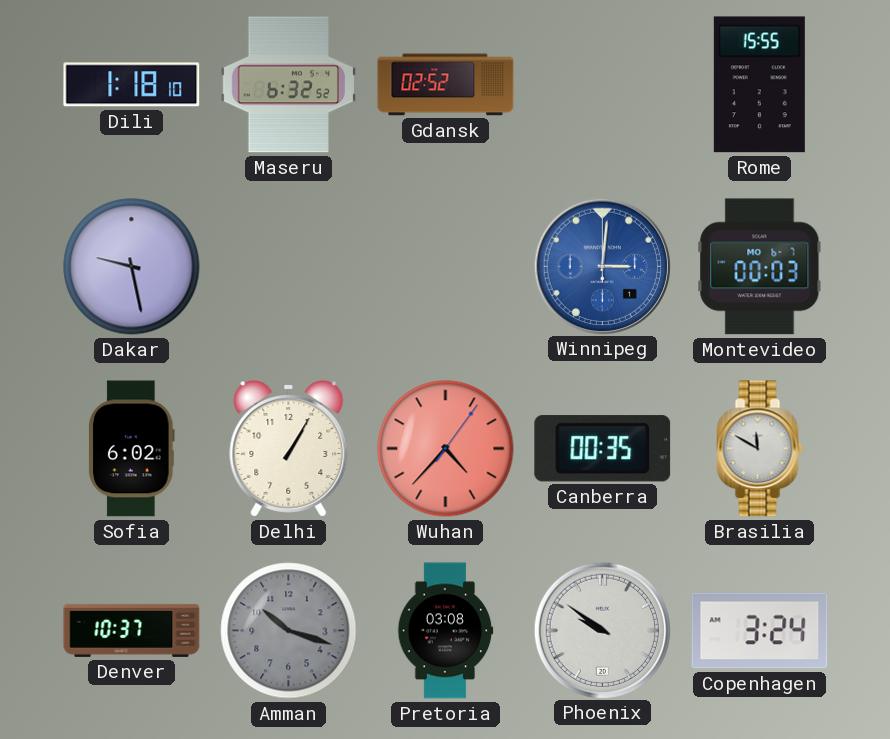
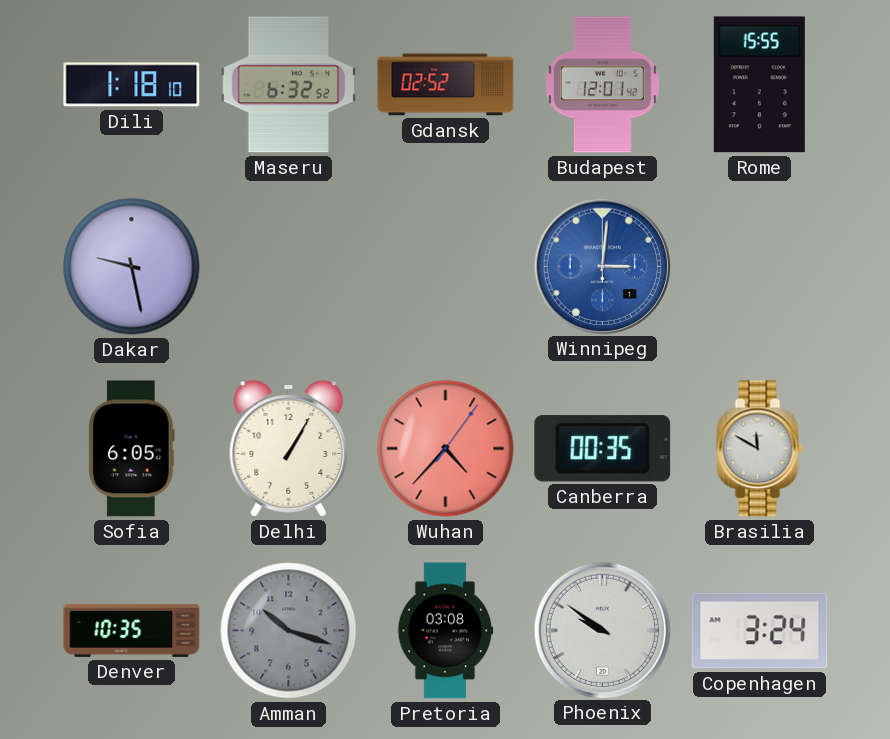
Budapest: none -> 12:01
Montevideo: 00:03 -> none
Sofia: 6:02 -> 6:05
Denver: 10:37 -> 10:35
